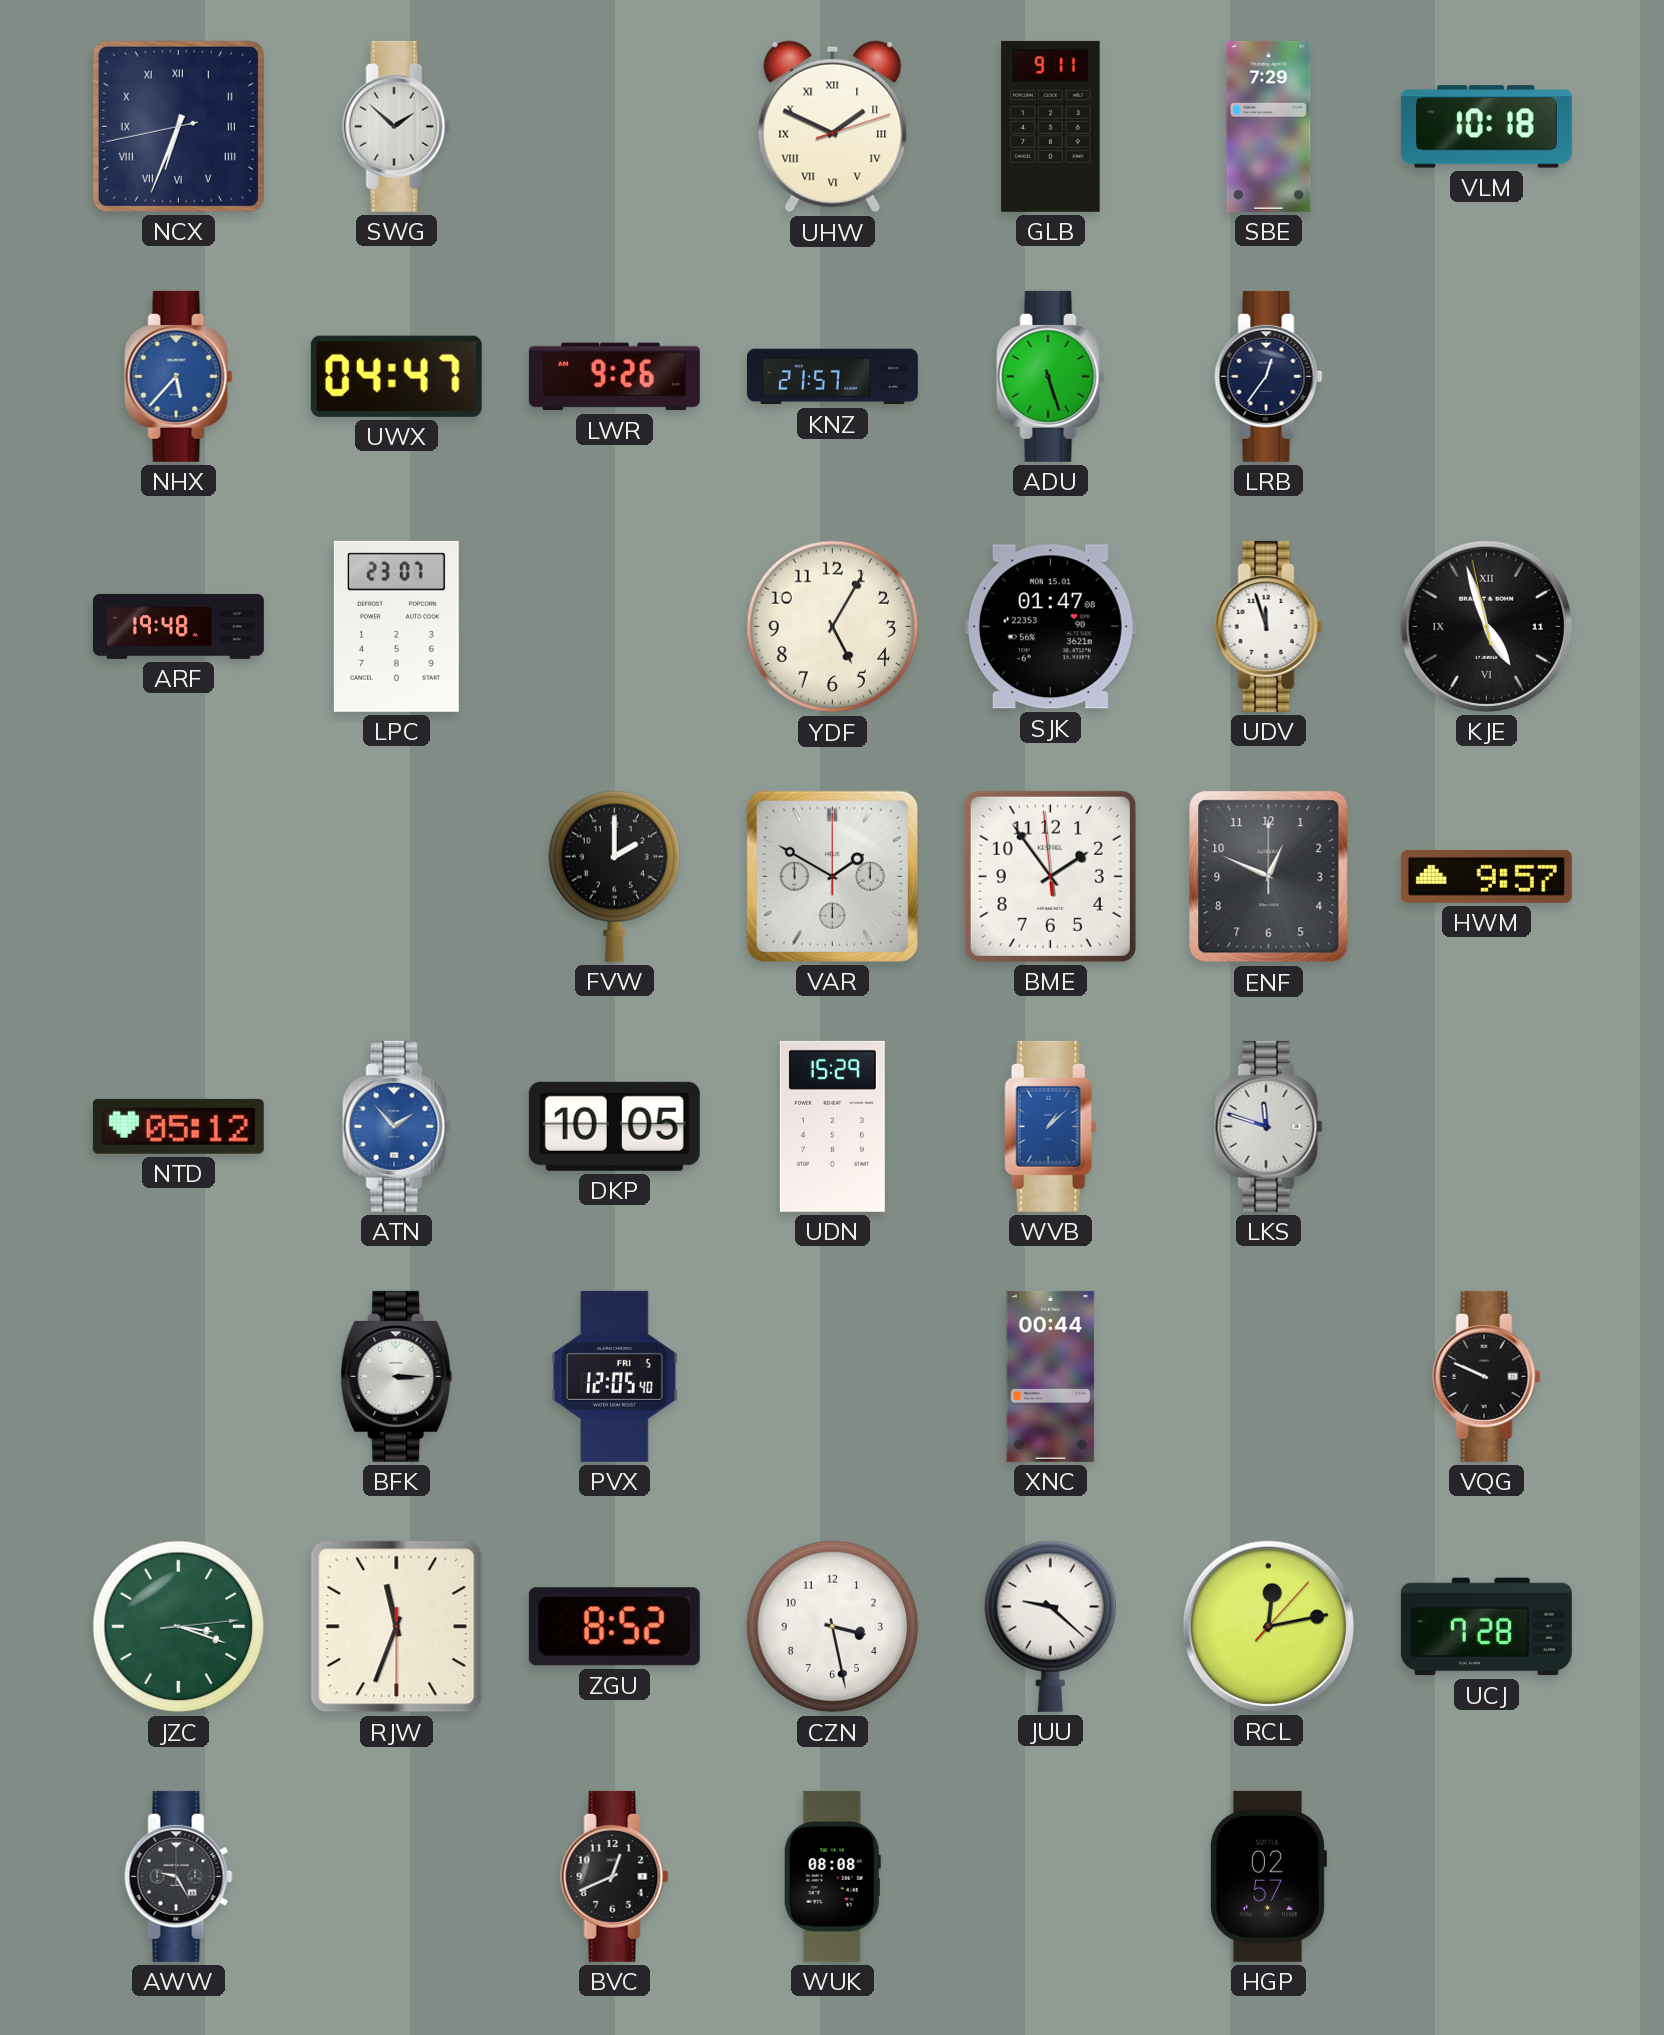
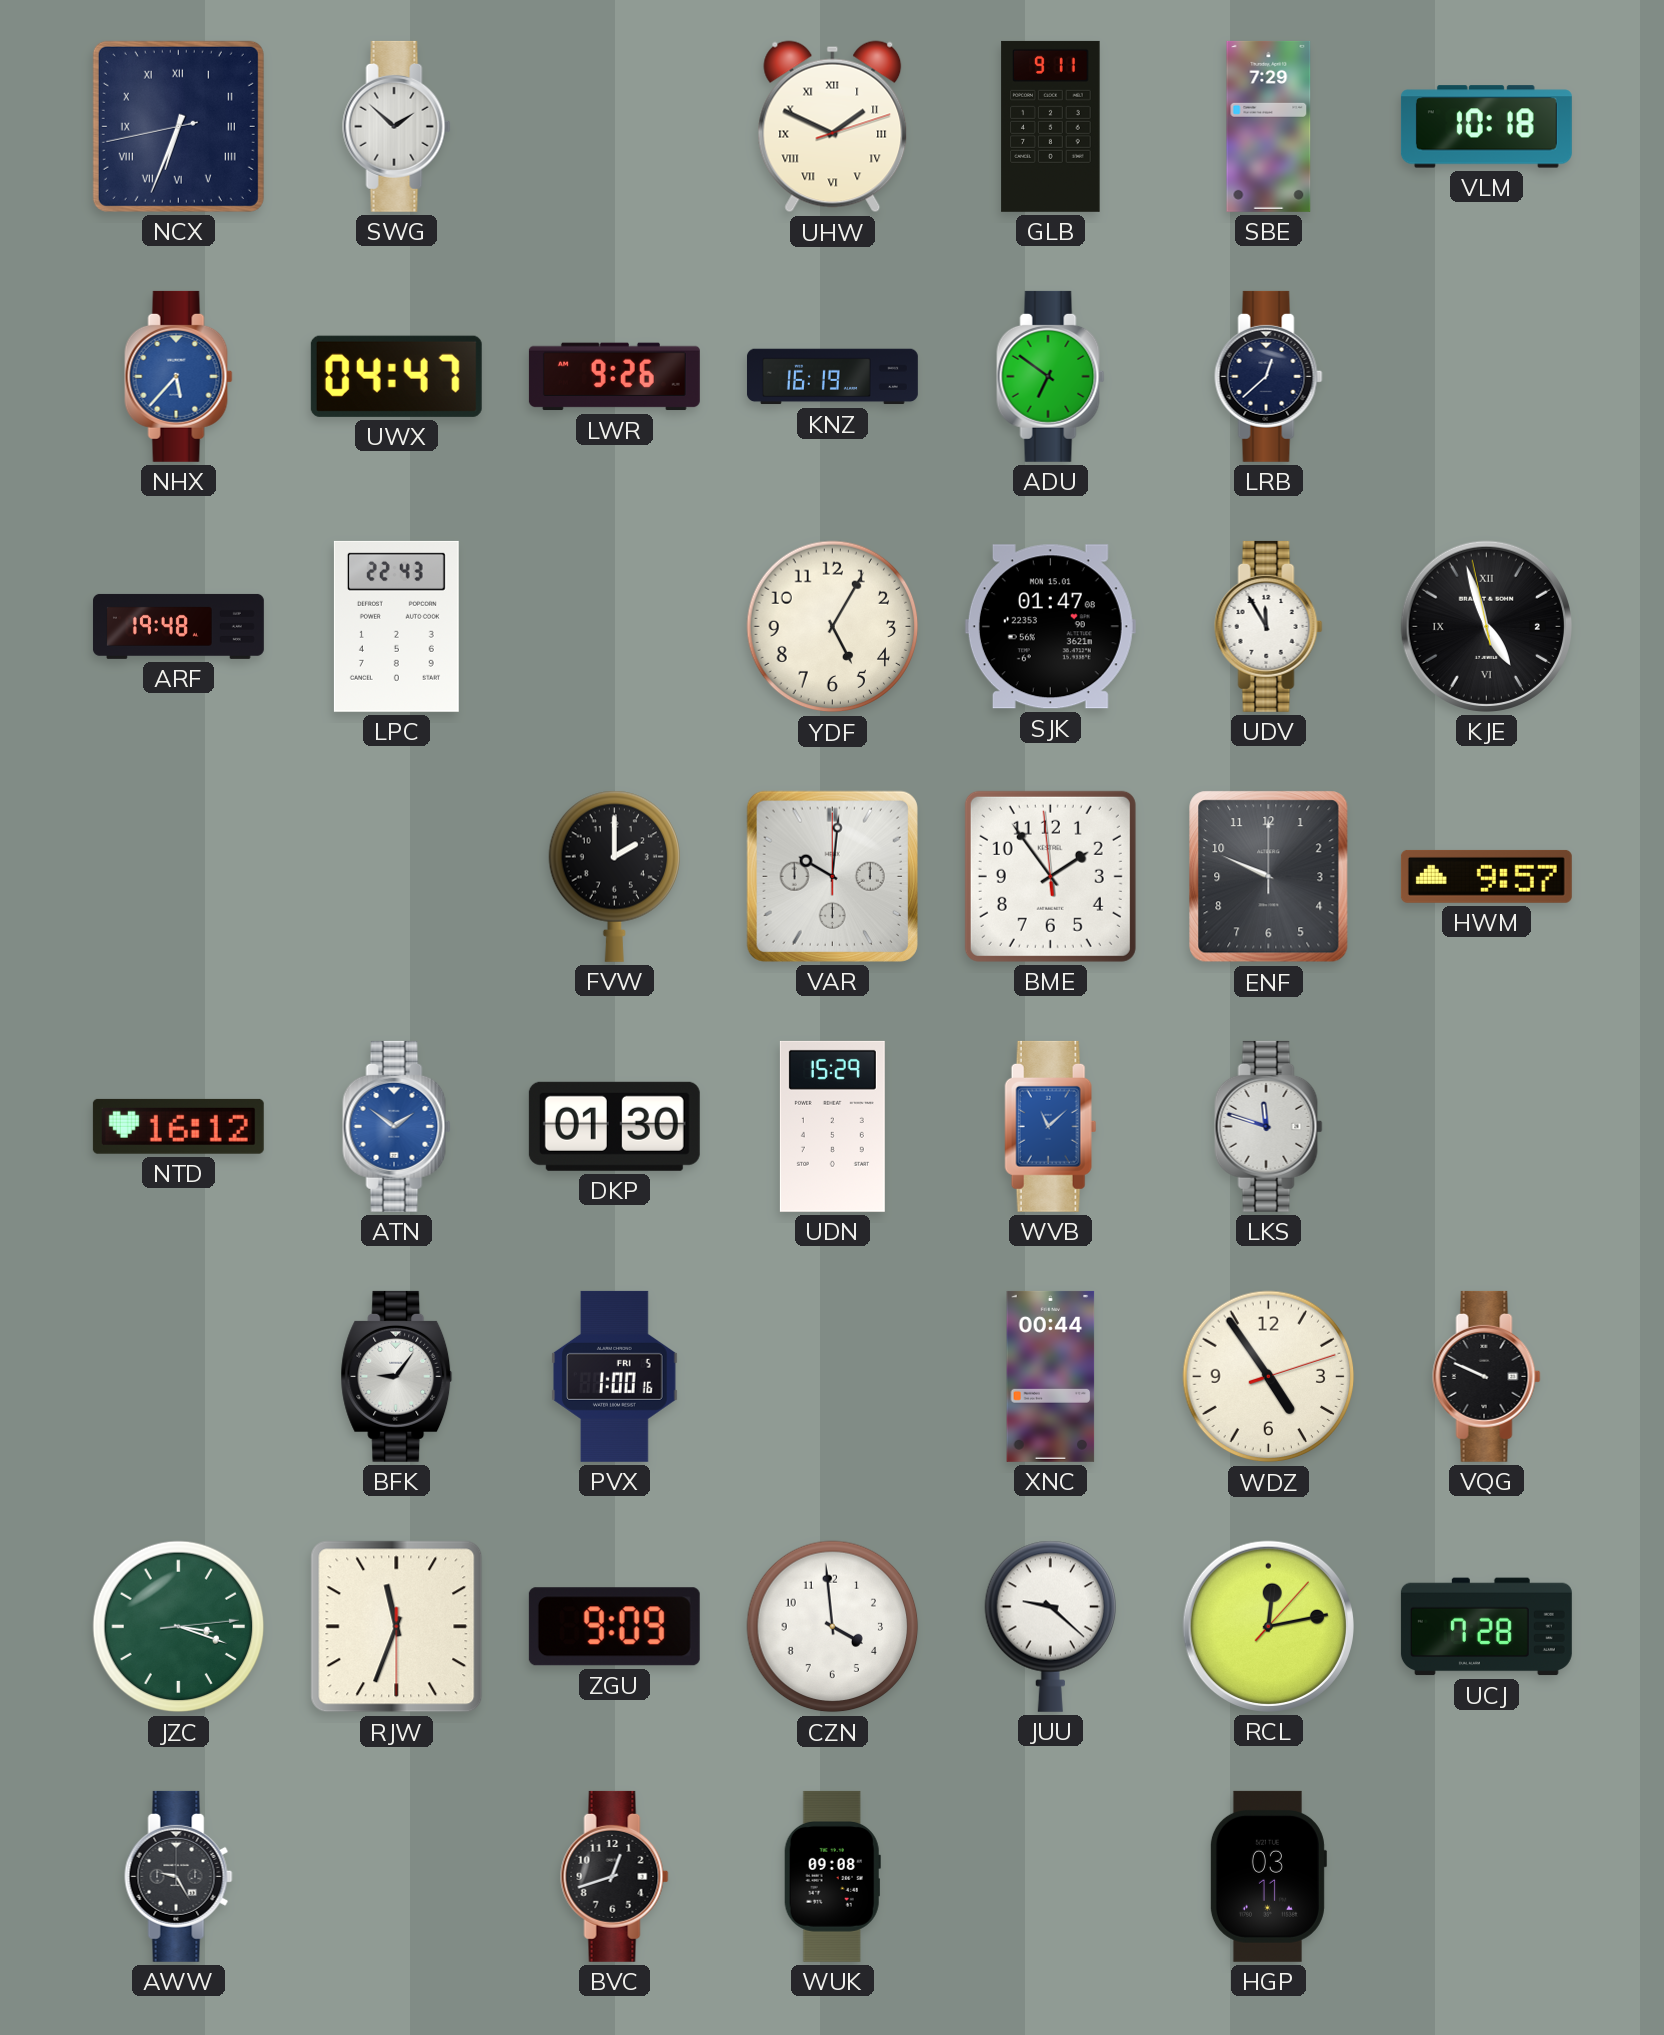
KNZ: 21:57 -> 16:19
ADU: 5:27 -> 6:51
LRB: 12:36 -> 12:38
LPC: 23:07 -> 22:43
UDV: 11:57 -> 11:55
KJE date: 11 -> 2
VAR: 1:50 -> 10:01
ENF: 12:49 -> 9:49
NTD: 05:12 -> 16:12
ATN: 1:53 -> 1:51
DKP: 10:05 -> 01:30
WVB: 1:08 -> 11:08
BFK: 3:15 -> 9:06
PVX: 12:05 -> 1:00
WDZ: none -> 4:54
ZGU: 8:52 -> 9:09
CZN: 3:28 -> 3:59
BVC: 12:41 -> 12:42
WUK: 08:08 -> 09:08
HGP: 02:57 -> 03:11
